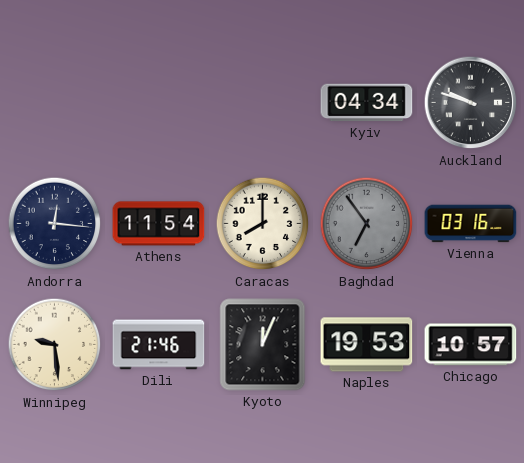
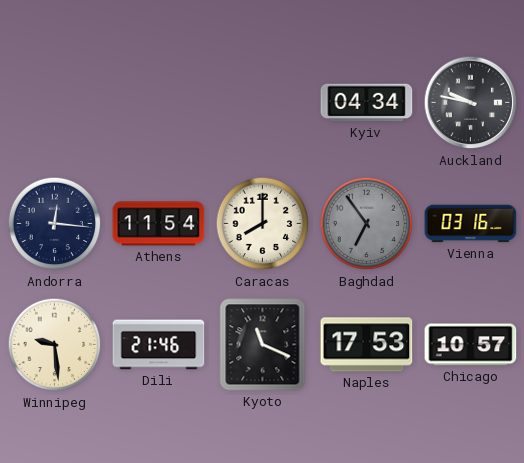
Auckland: 9:48 -> 9:47
Kyoto: 12:04 -> 11:19
Naples: 19:53 -> 17:53
